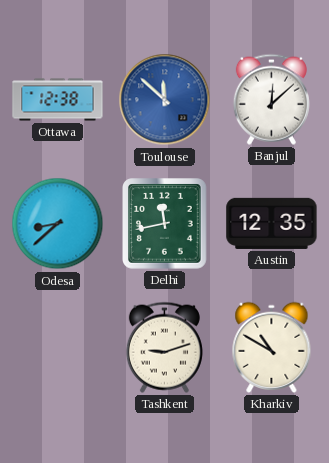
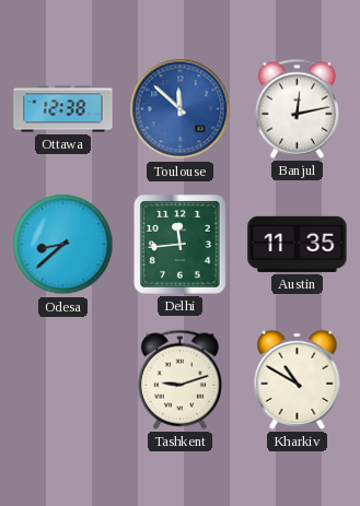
Banjul: 12:08 -> 12:13
Delhi: 11:43 -> 11:44
Austin: 12:35 -> 11:35
